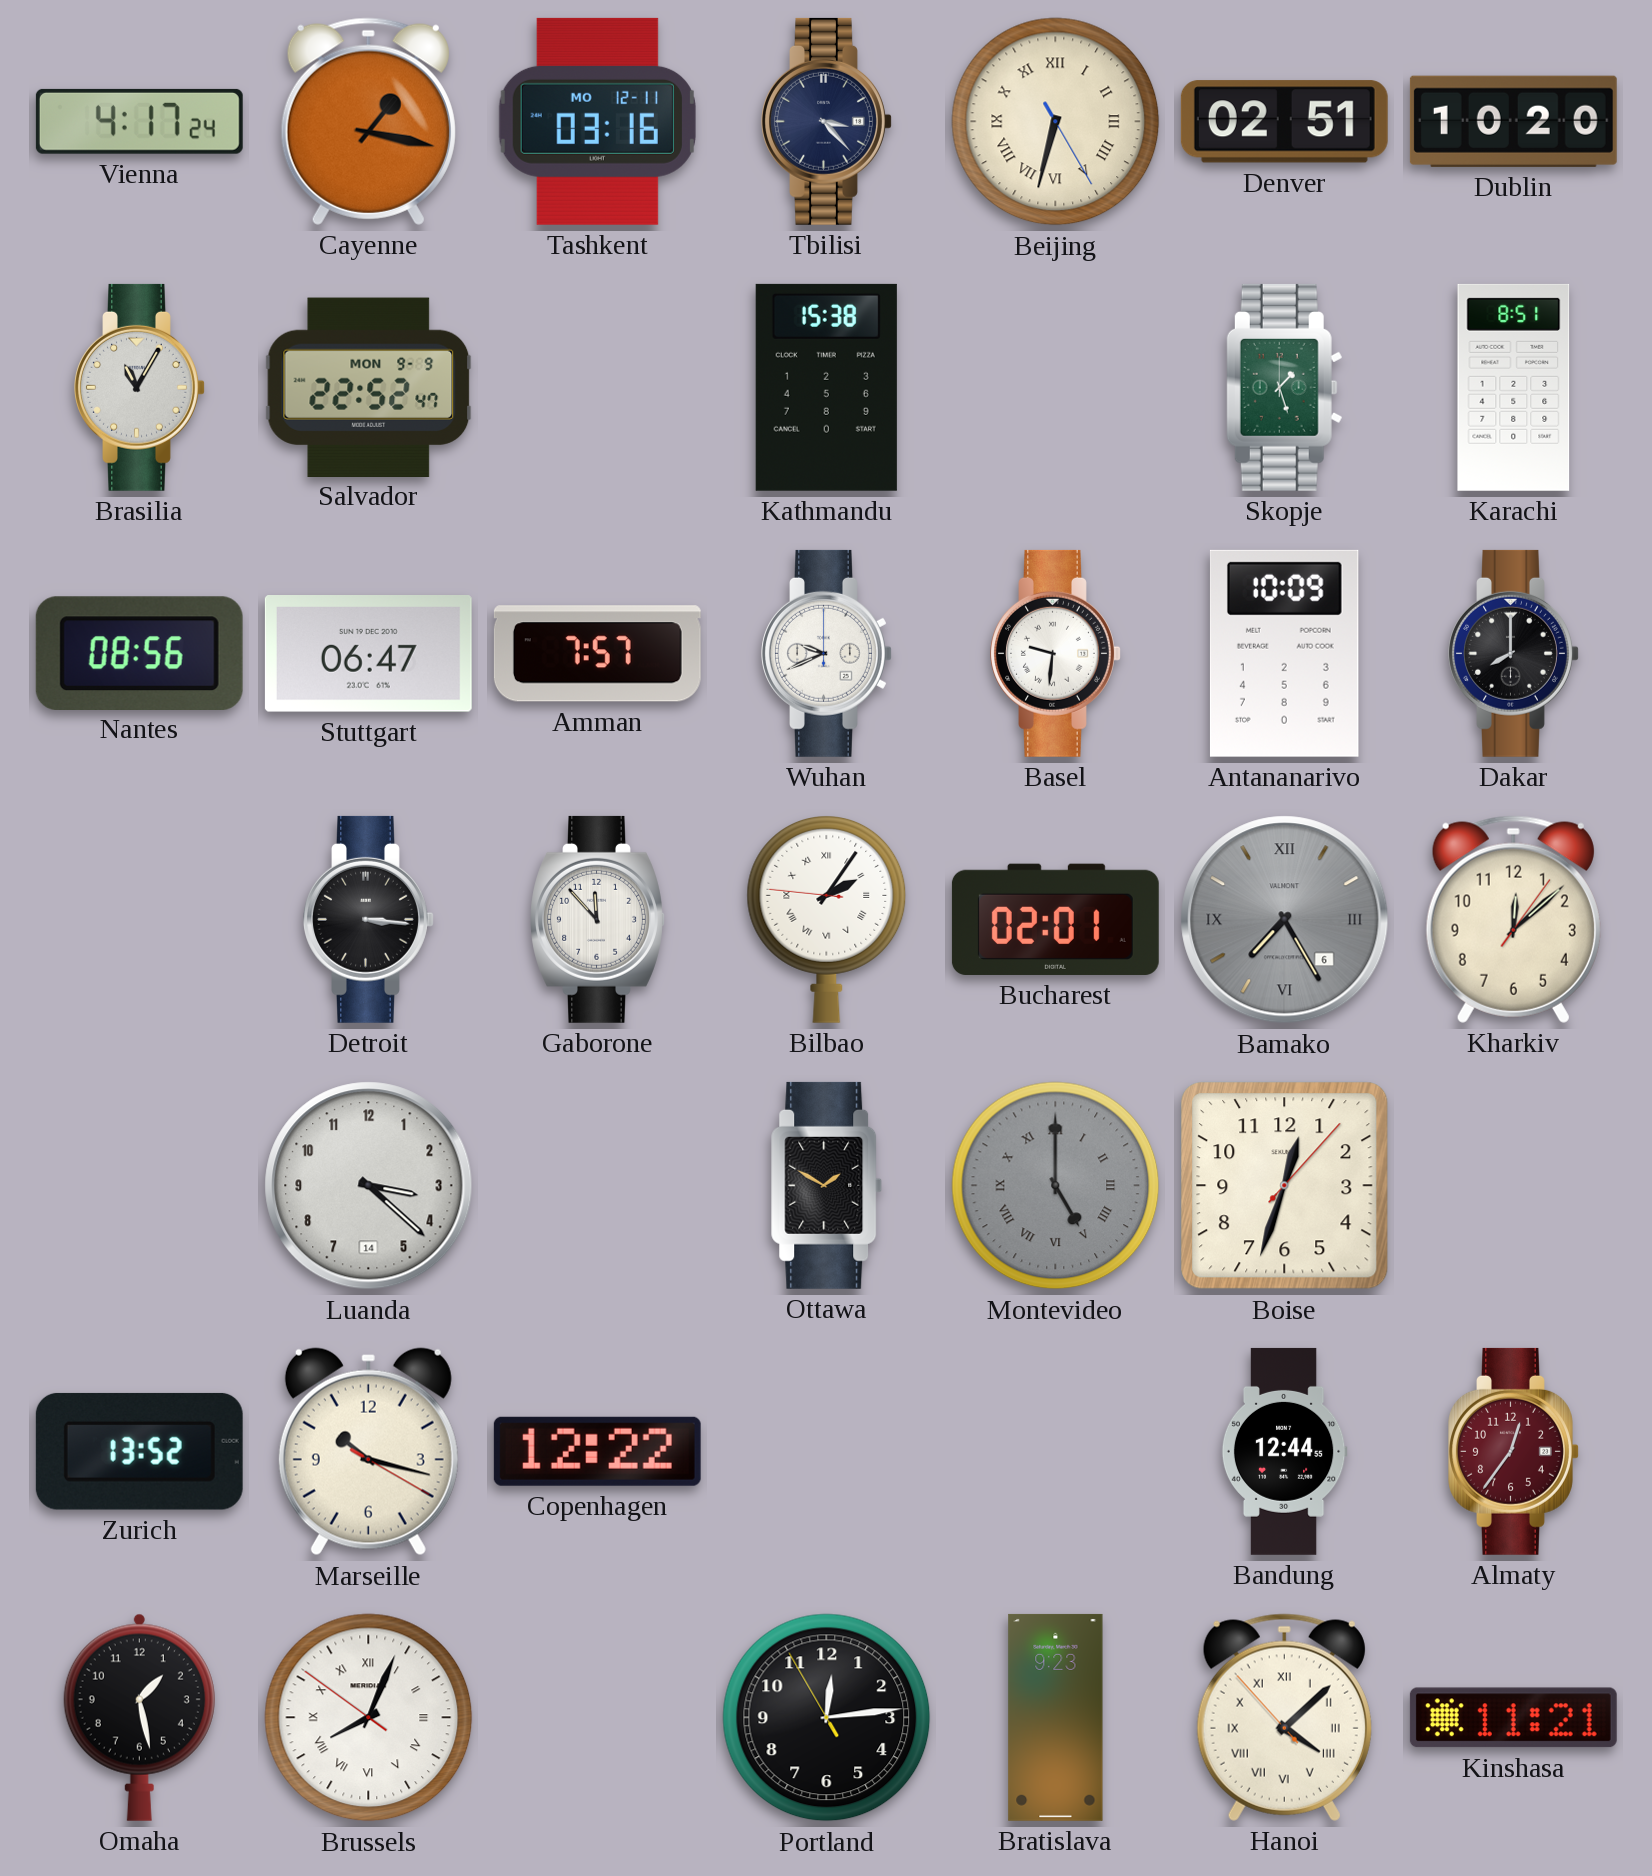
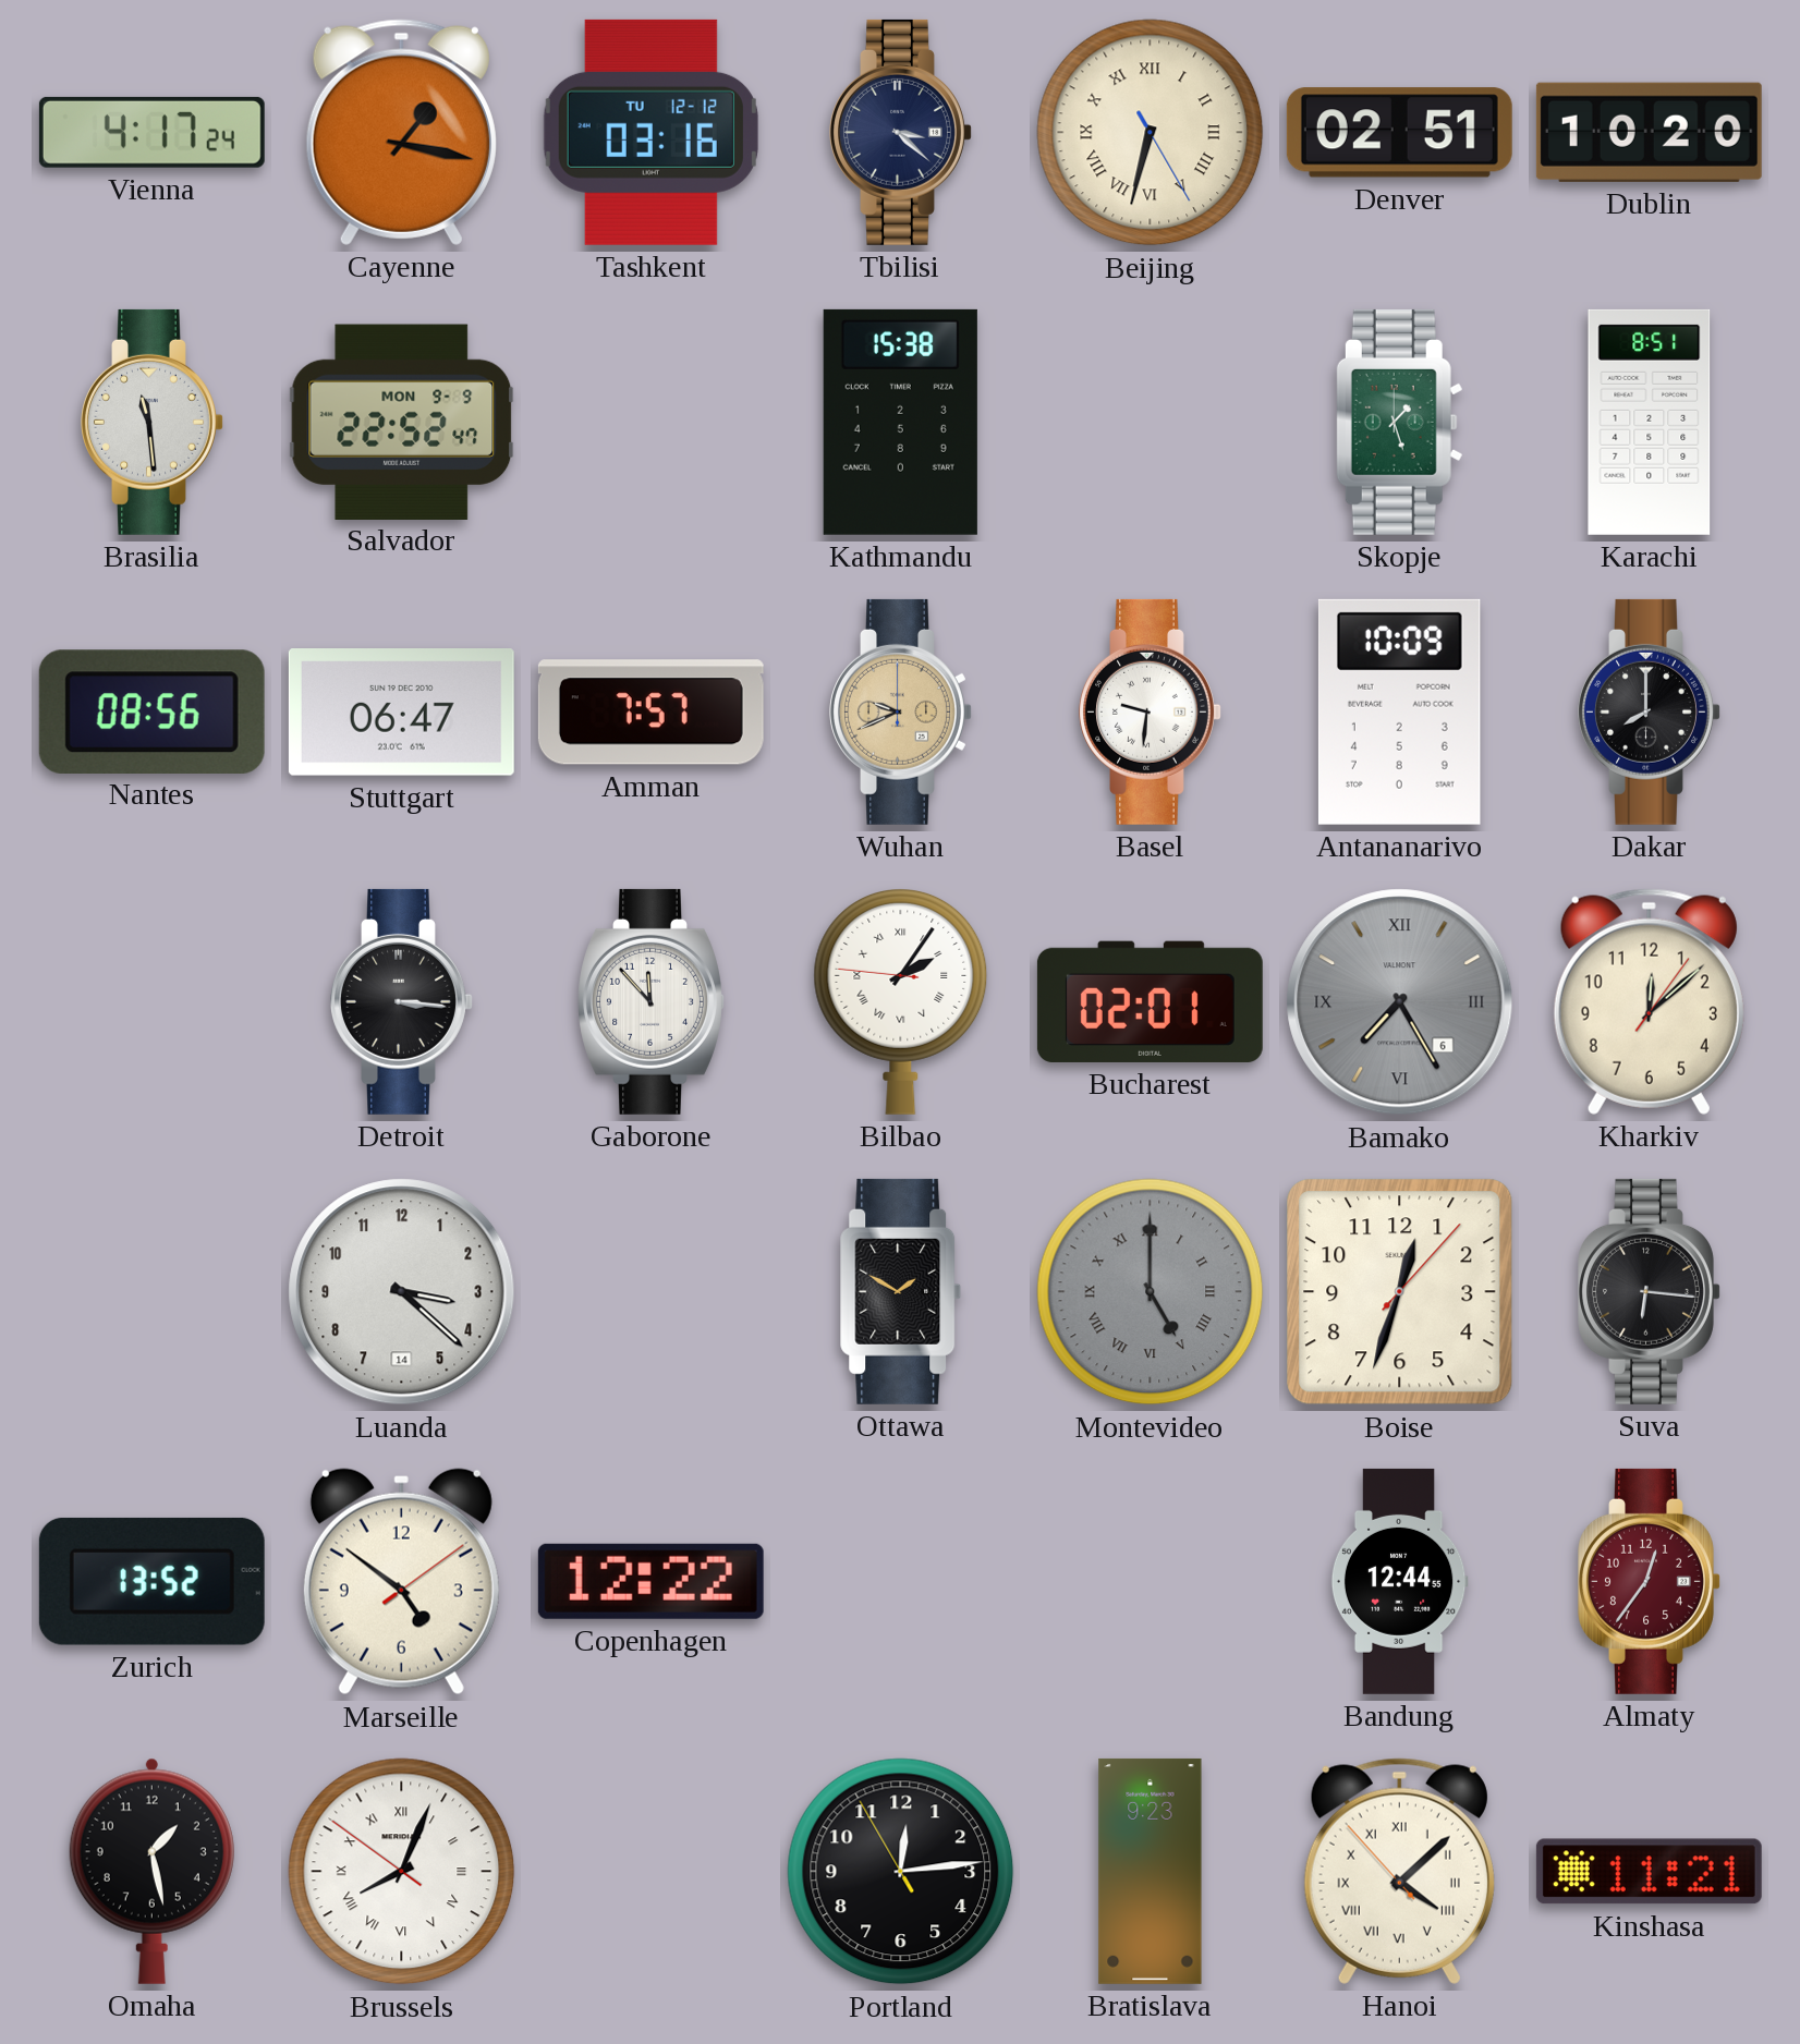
Tashkent date: MO 12-11 -> TU 12-12
Tbilisi: 3:23 -> 3:22
Brasilia: 11:05 -> 11:29
Wuhan dial: white -> champagne
Suva: none -> 6:16
Marseille: 10:17 -> 4:51
